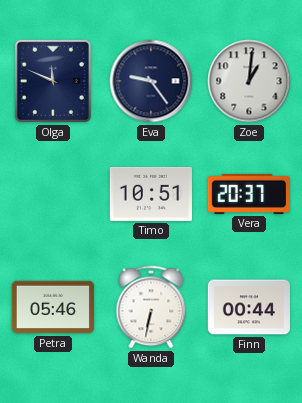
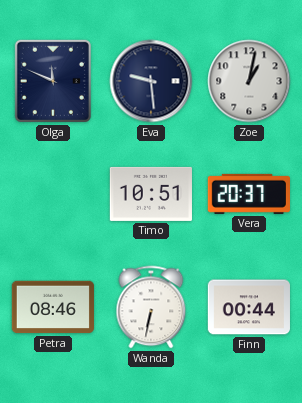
Eva: 9:24 -> 9:29
Zoe: 1:01 -> 1:02
Petra: 05:46 -> 08:46
